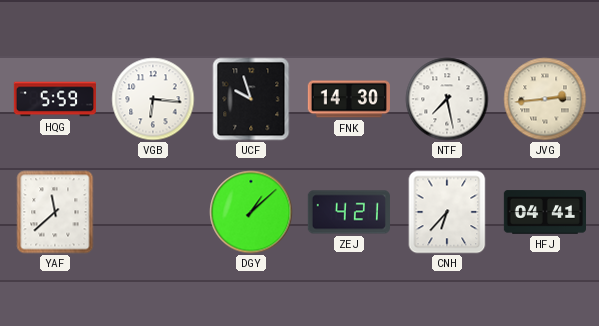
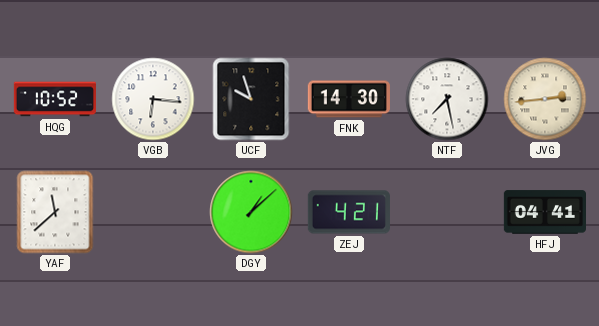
HQG: 5:59 -> 10:52
CNH: 6:37 -> none
